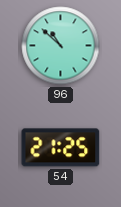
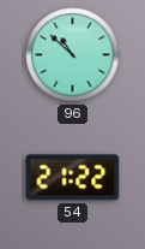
54: 21:25 -> 21:22
